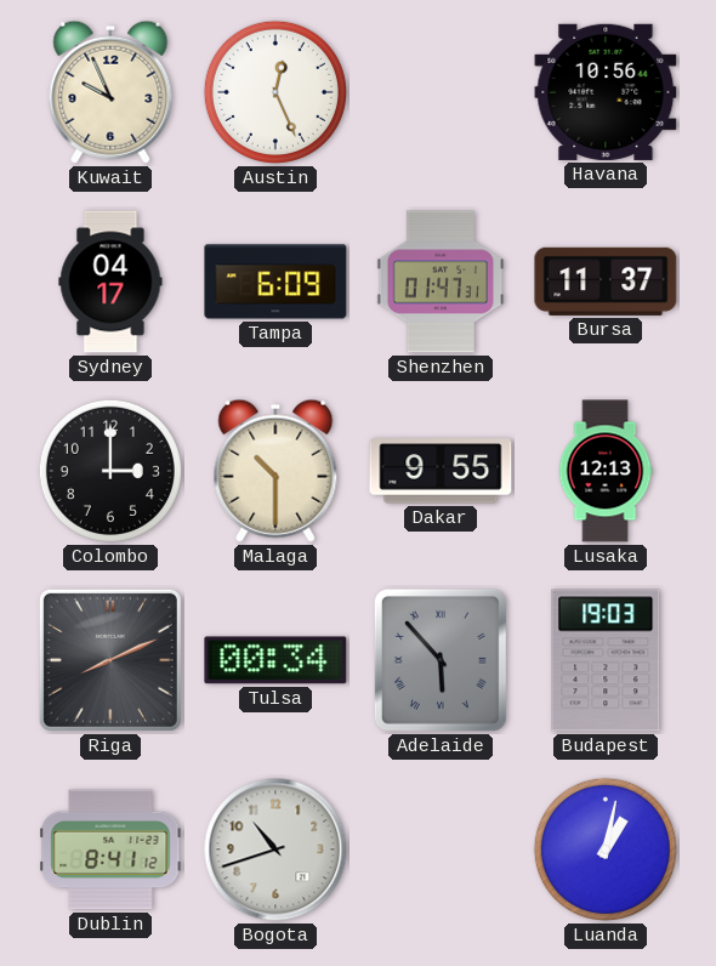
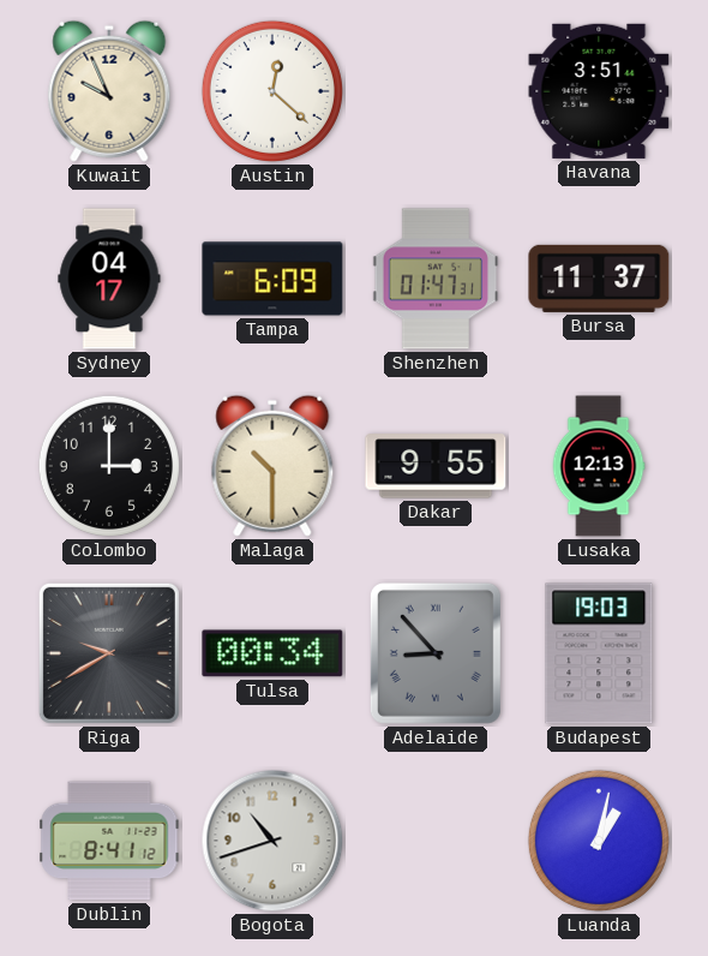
Austin: 12:26 -> 12:22
Havana: 10:56 -> 3:51
Riga: 8:11 -> 9:40
Adelaide: 5:53 -> 8:53
